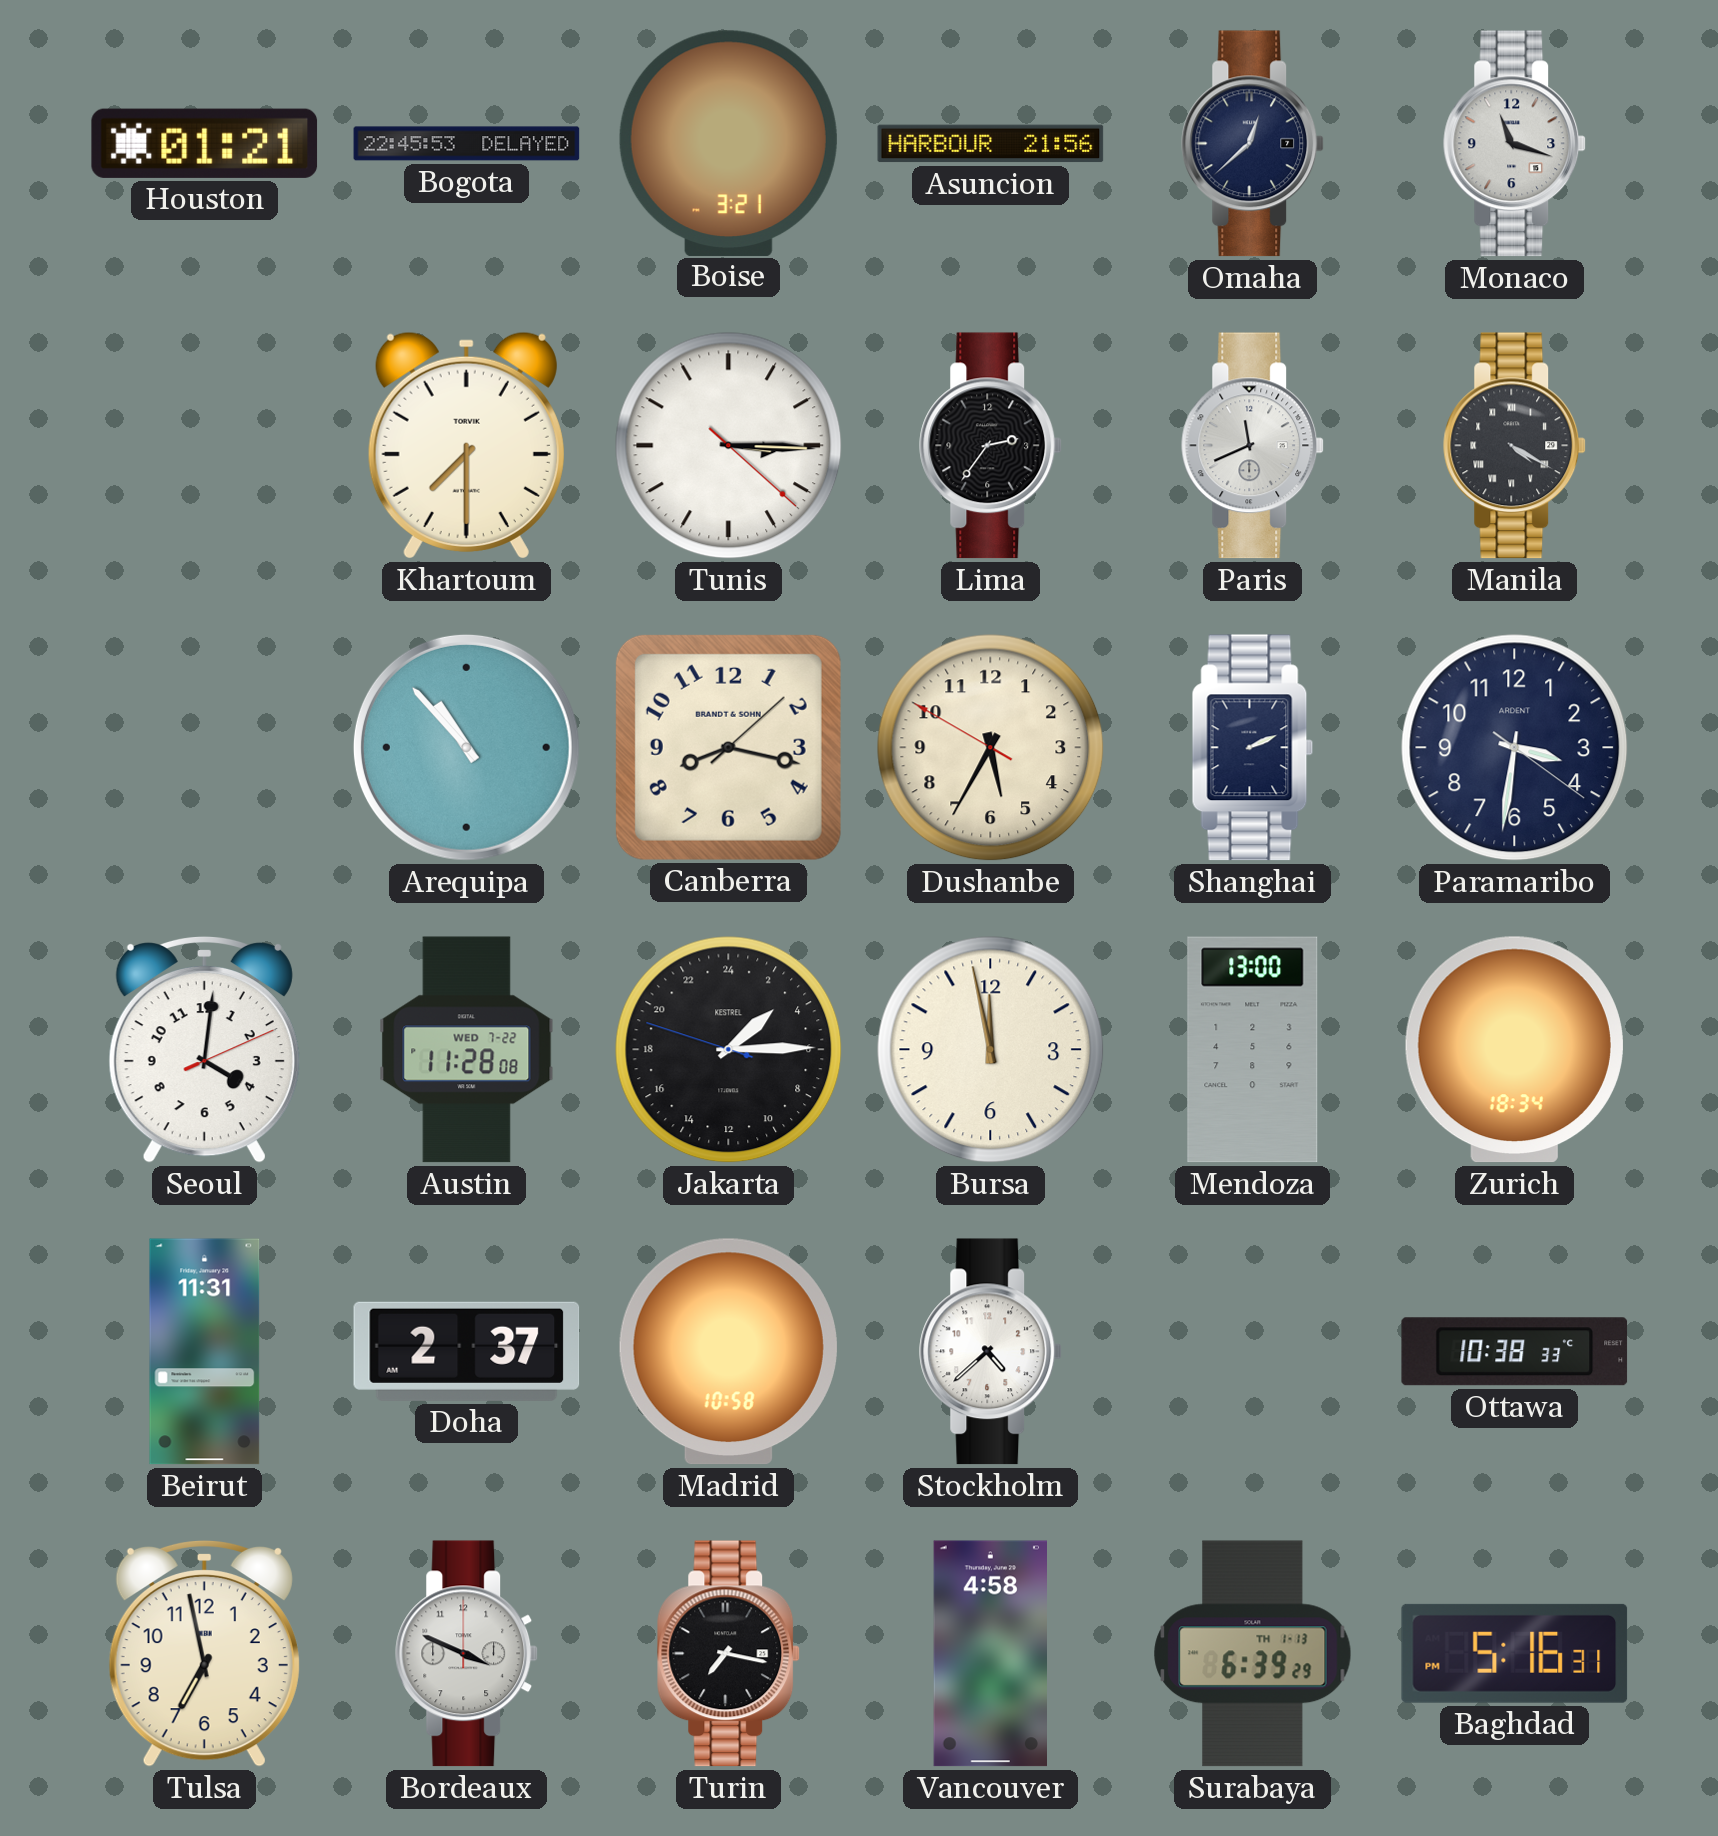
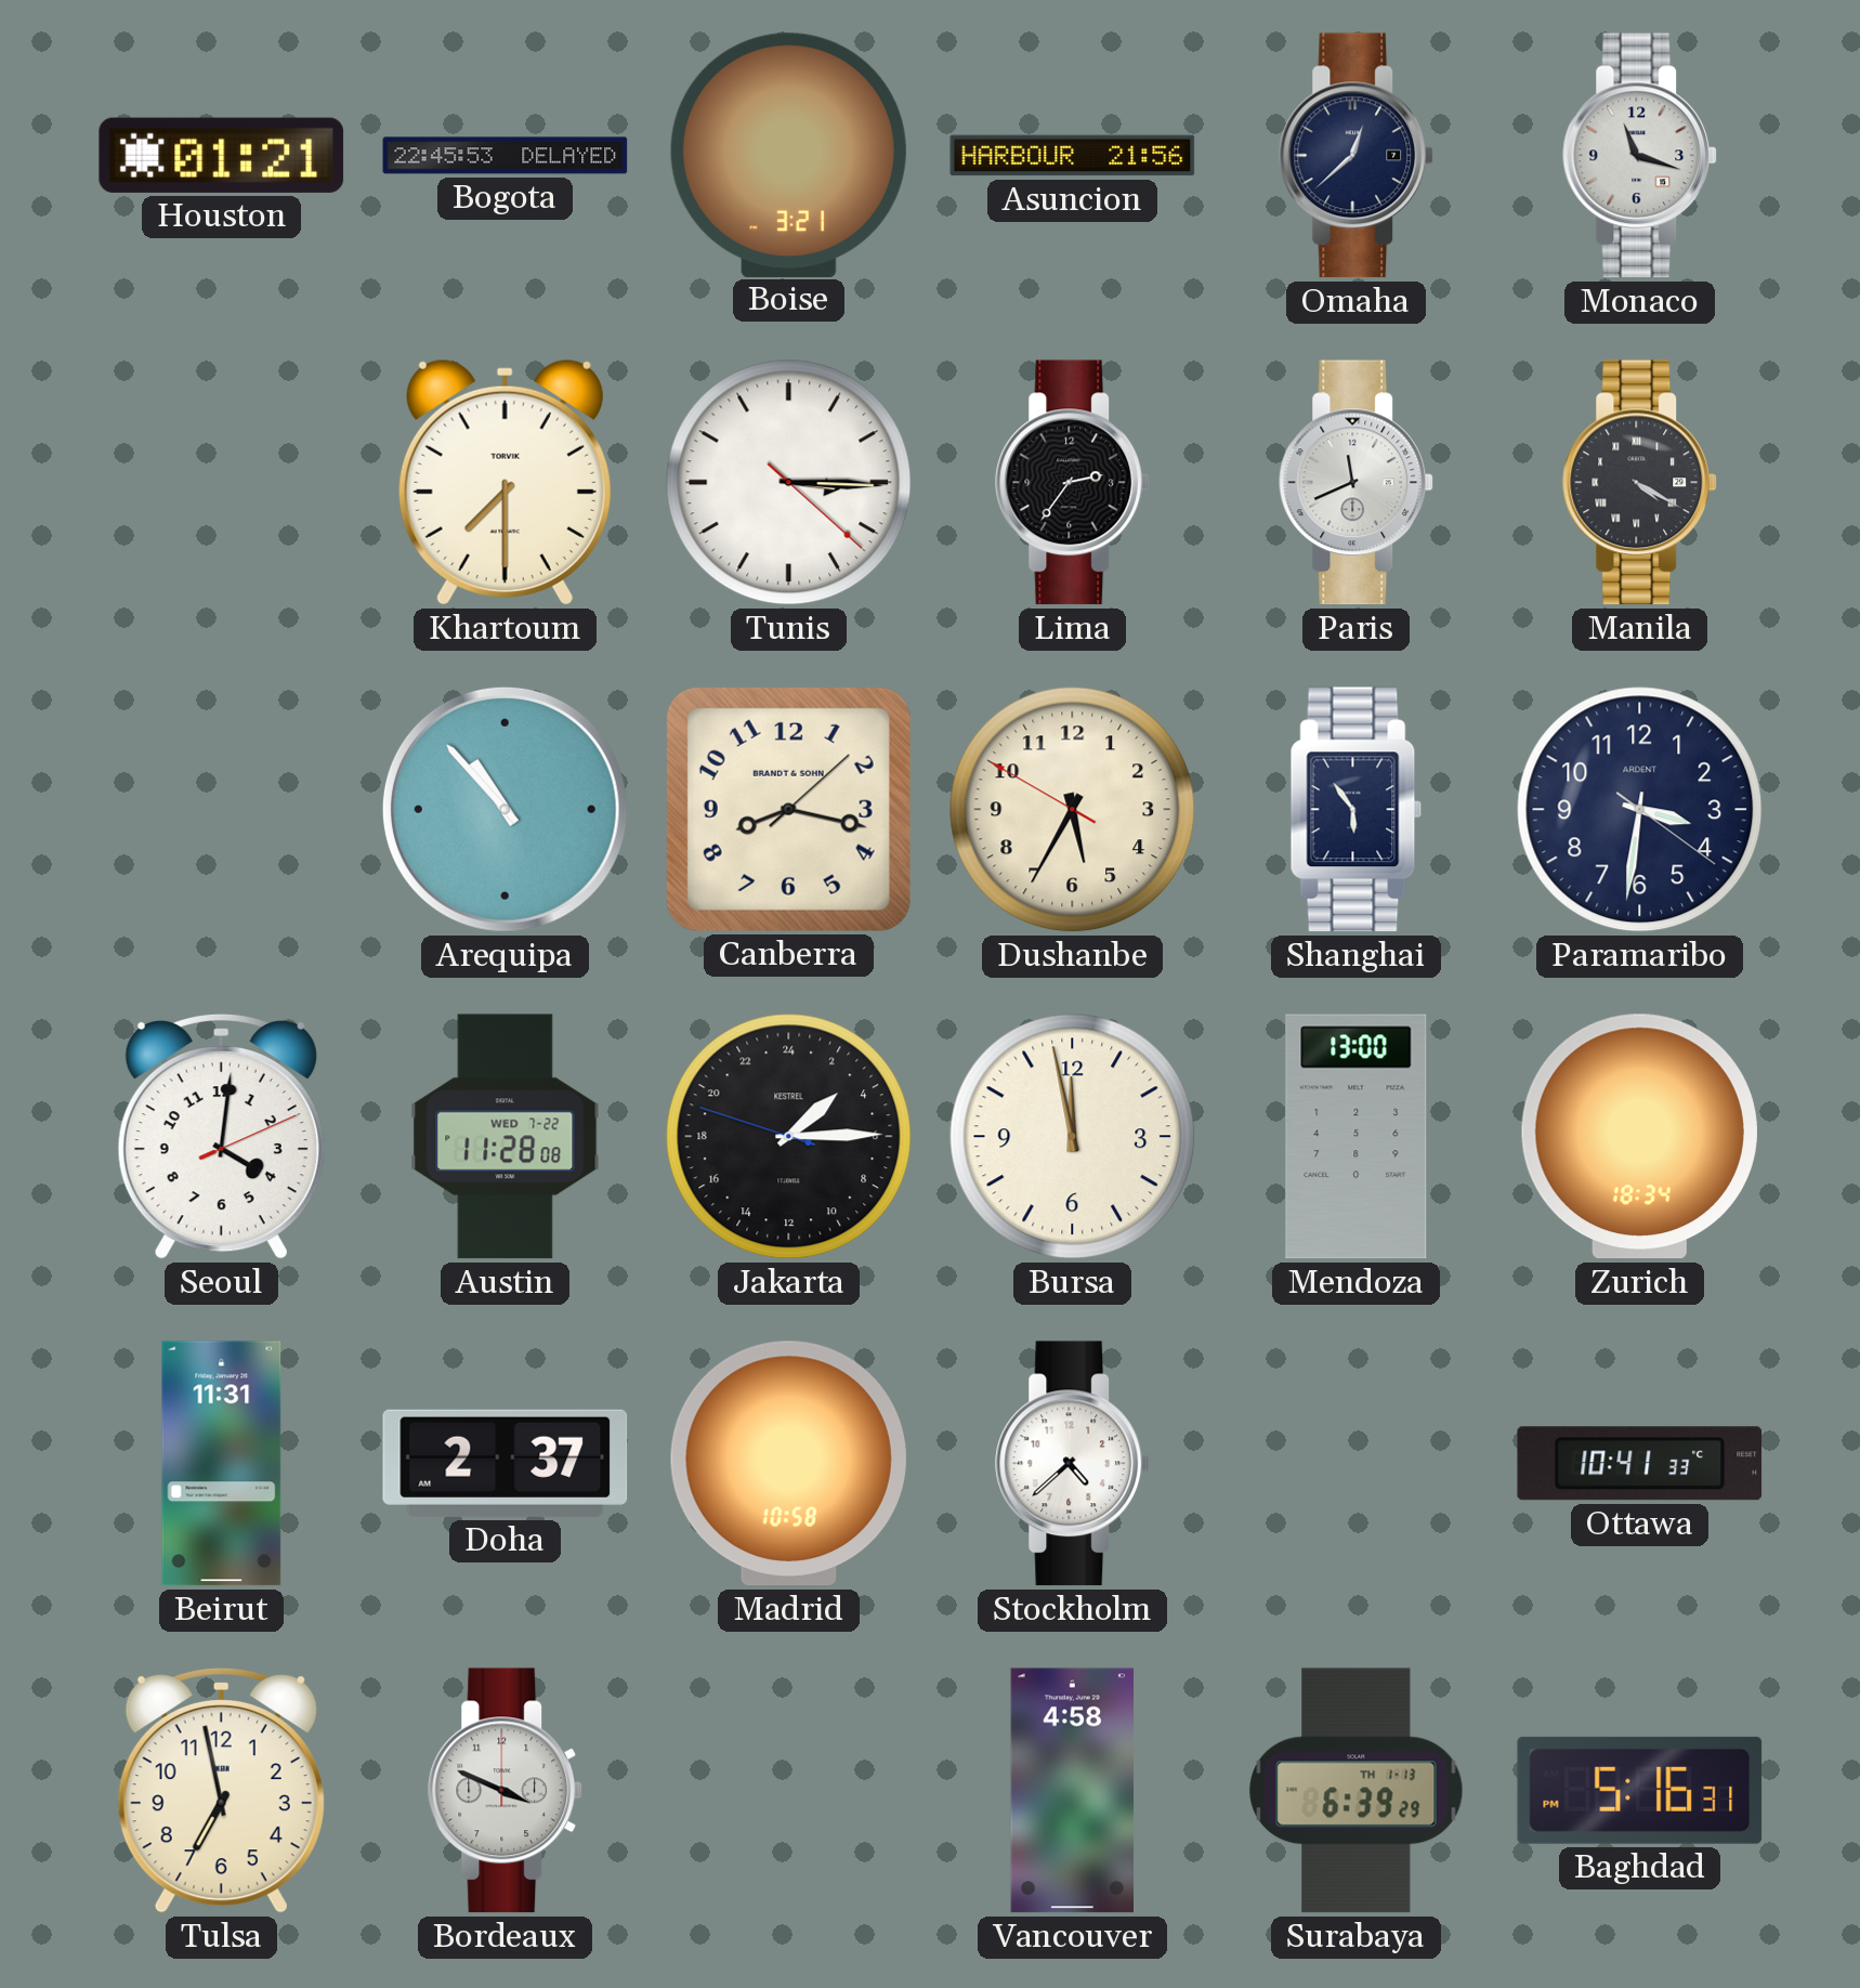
Shanghai: 2:11 -> 5:54
Ottawa: 10:38 -> 10:41
Turin: 7:17 -> none
